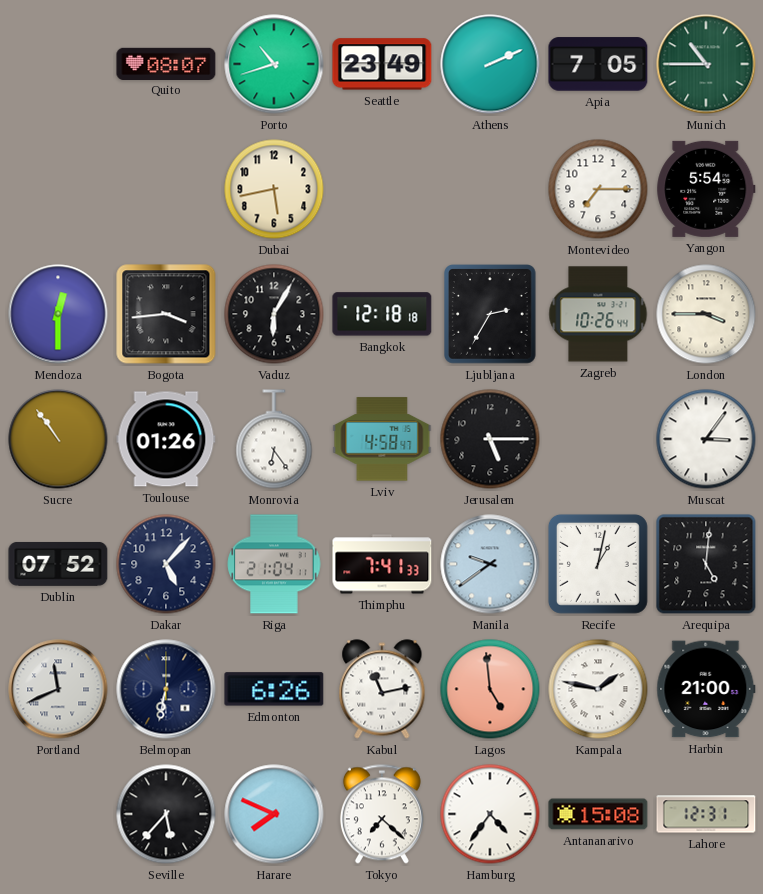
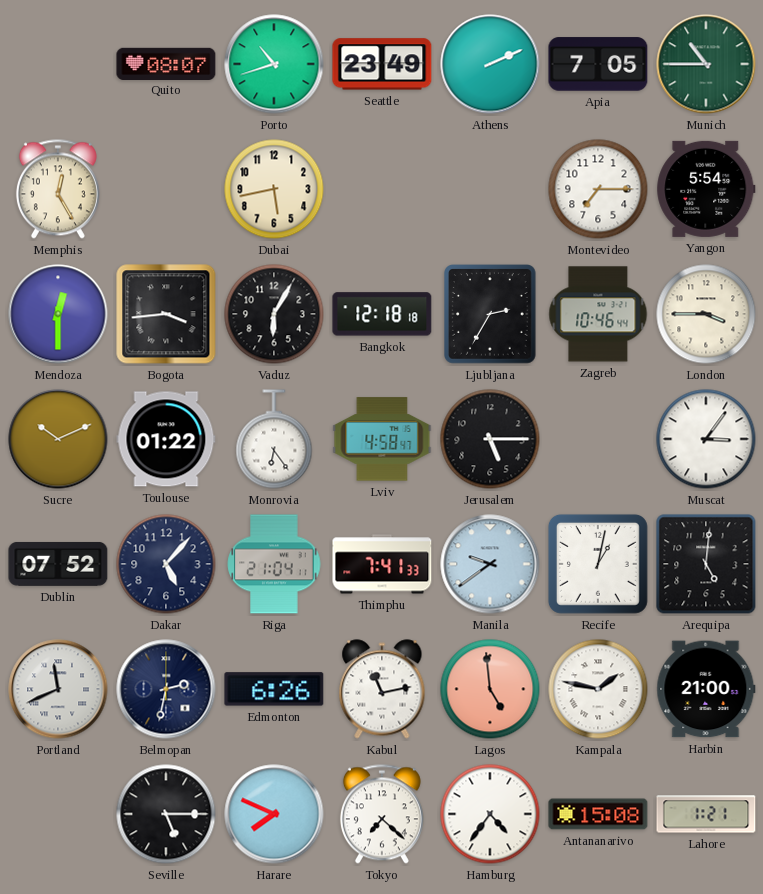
Memphis: none -> 12:25
Zagreb: 10:26 -> 10:46
Sucre: 10:54 -> 10:11
Toulouse: 01:26 -> 01:22
Belmopan: 6:32 -> 2:32
Seville: 5:37 -> 5:15
Lahore: 12:31 -> 1:21
